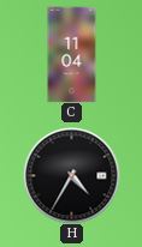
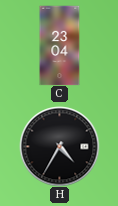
C: 11:04 -> 23:04
